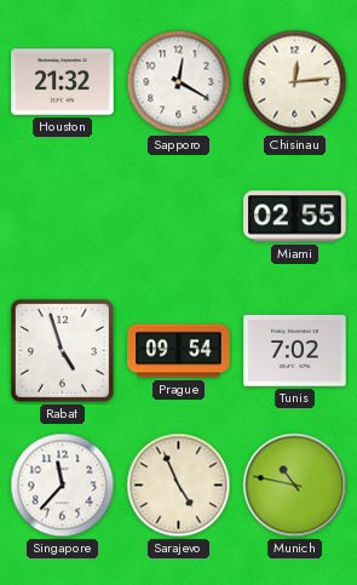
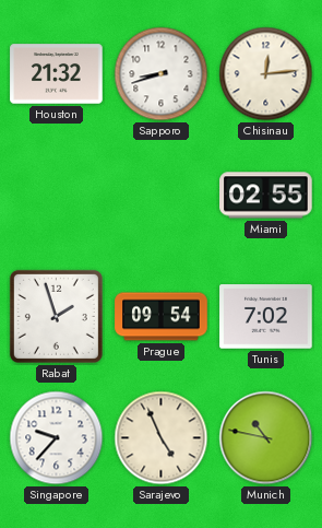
Sapporo: 12:20 -> 8:42
Rabat: 4:57 -> 1:57
Singapore: 11:37 -> 9:37
